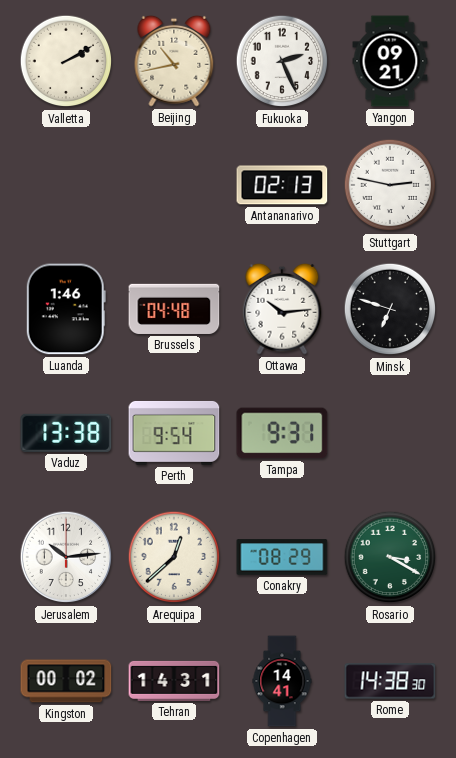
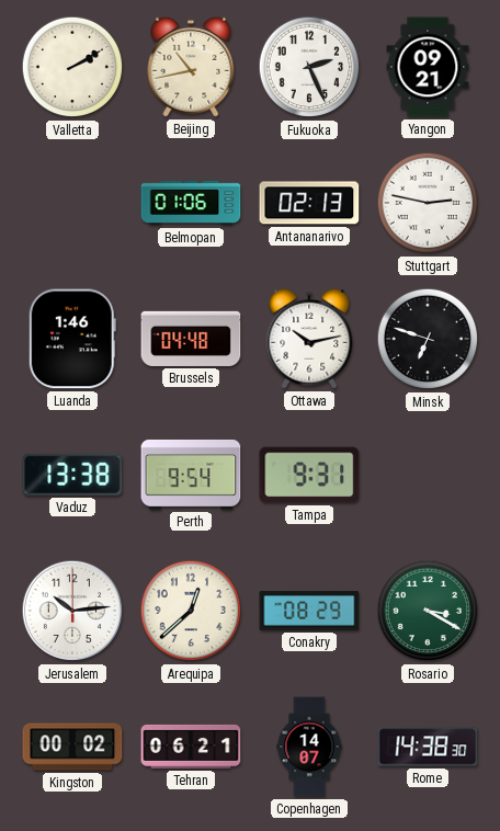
Belmopan: none -> 01:06
Ottawa: 10:14 -> 10:13
Tehran: 14:31 -> 06:21
Copenhagen: 14:41 -> 14:07
